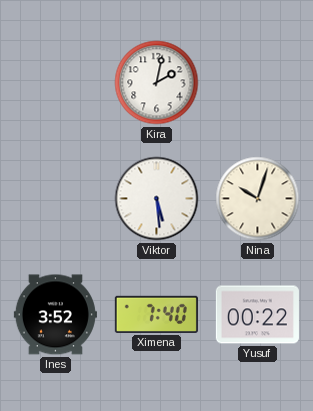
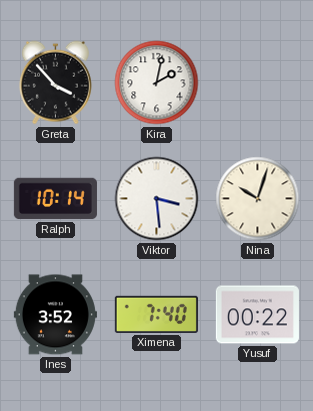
Greta: none -> 3:53
Ralph: none -> 10:14
Viktor: 5:29 -> 3:29
